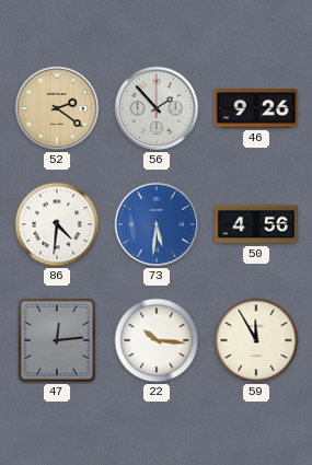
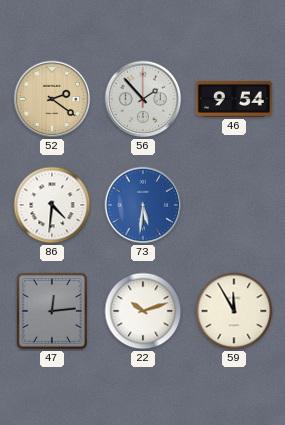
46: 9:26 -> 9:54
50: 4:56 -> none
22: 10:16 -> 10:12
